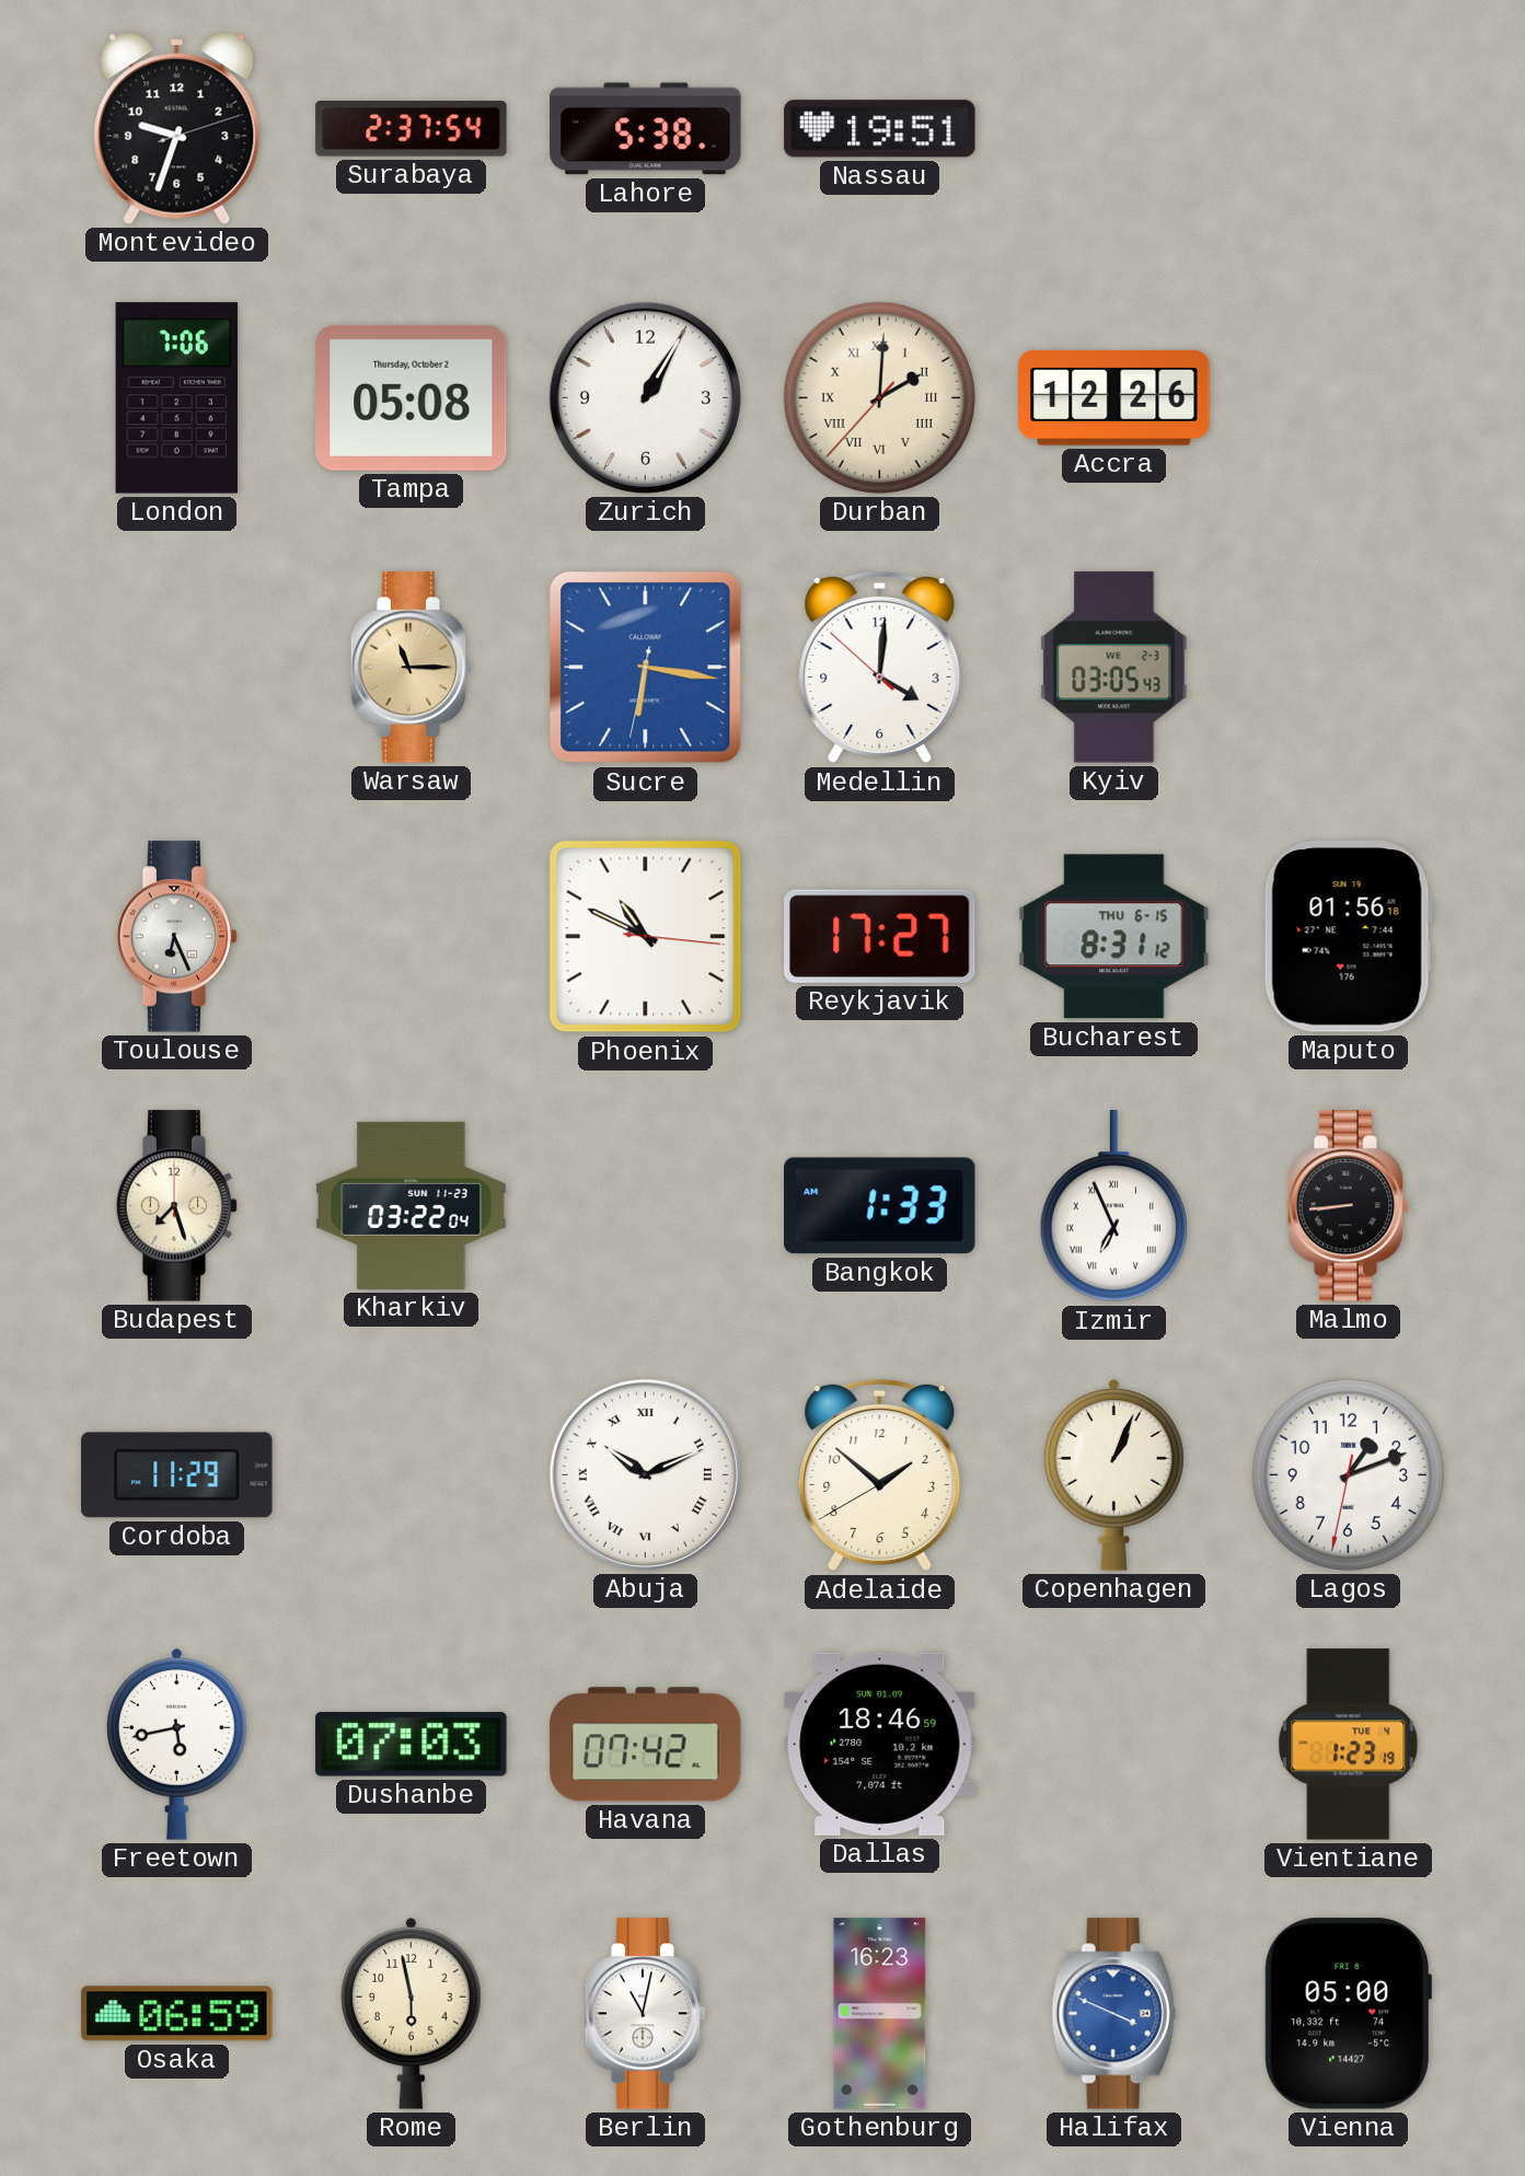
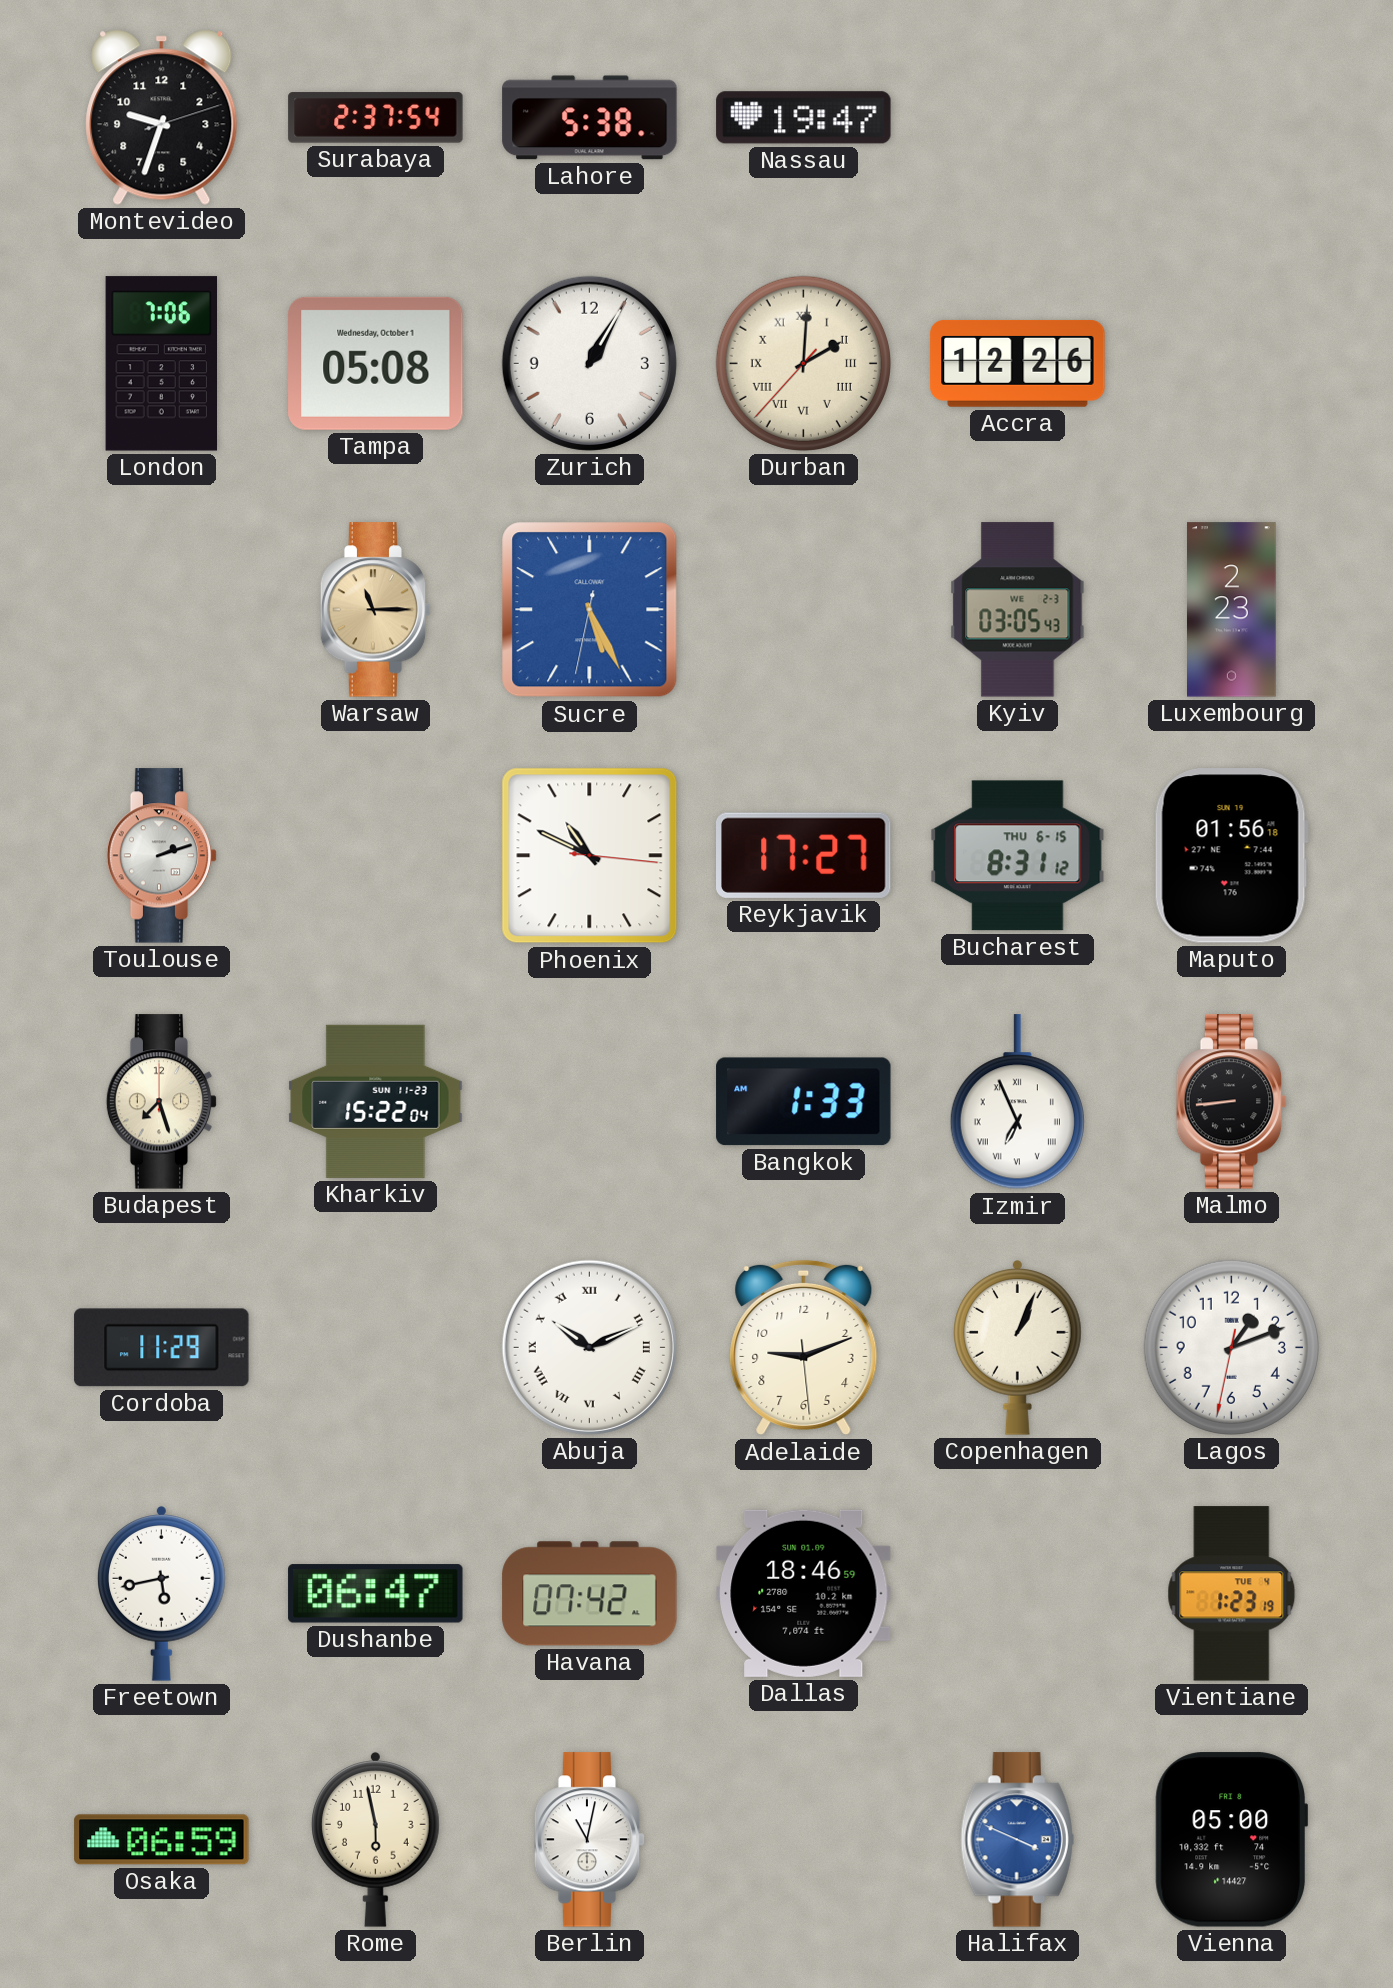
Nassau: 19:51 -> 19:47
Tampa date: Thursday, October 2 -> Wednesday, October 1
Sucre: 6:16 -> 5:25
Medellin: 4:00 -> none
Luxembourg: none -> 2:23
Toulouse: 6:26 -> 2:12
Kharkiv: 03:22 -> 15:22
Adelaide: 1:51 -> 9:11
Dushanbe: 07:03 -> 06:47
Gothenburg: 16:23 -> none
